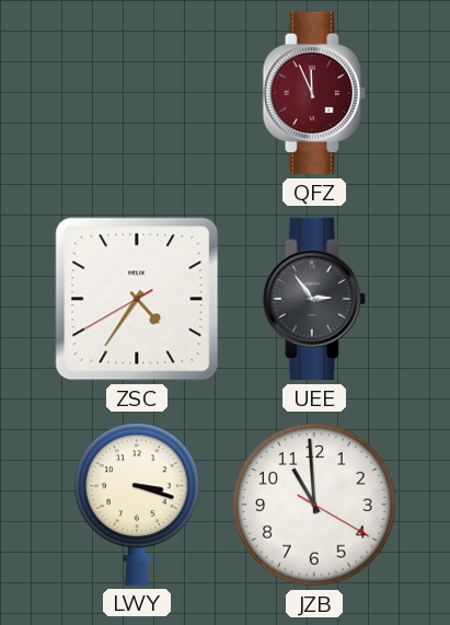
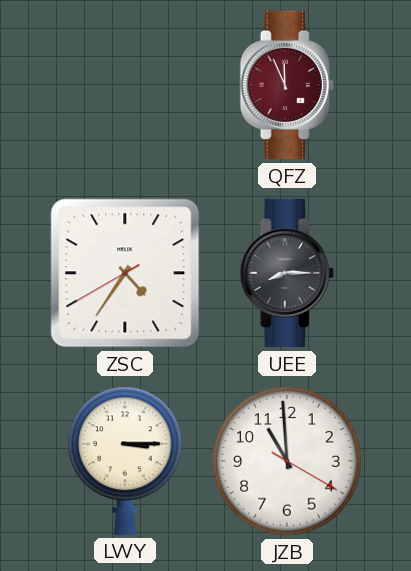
UEE: 2:54 -> 8:15
LWY: 3:18 -> 3:15
